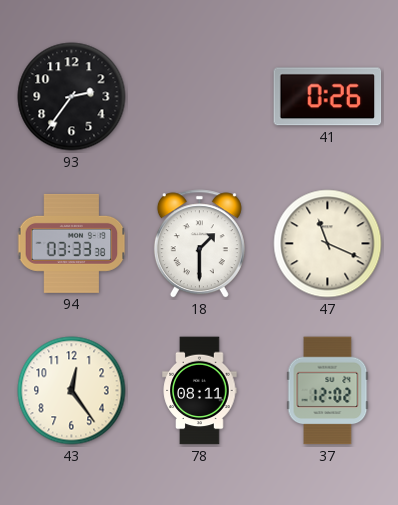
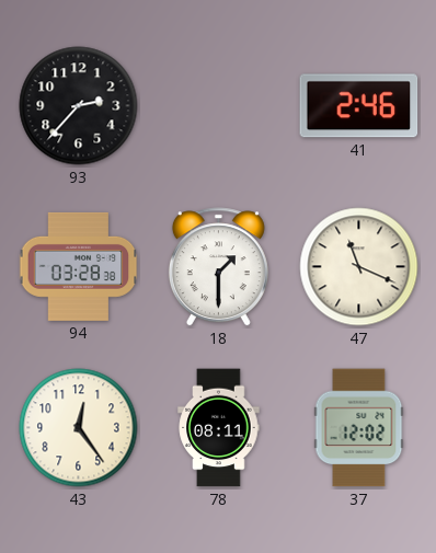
93: 2:36 -> 2:37
41: 0:26 -> 2:46
94: 03:33 -> 03:28
